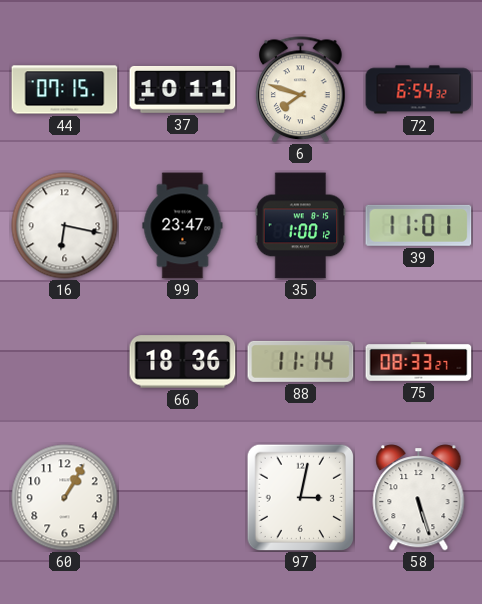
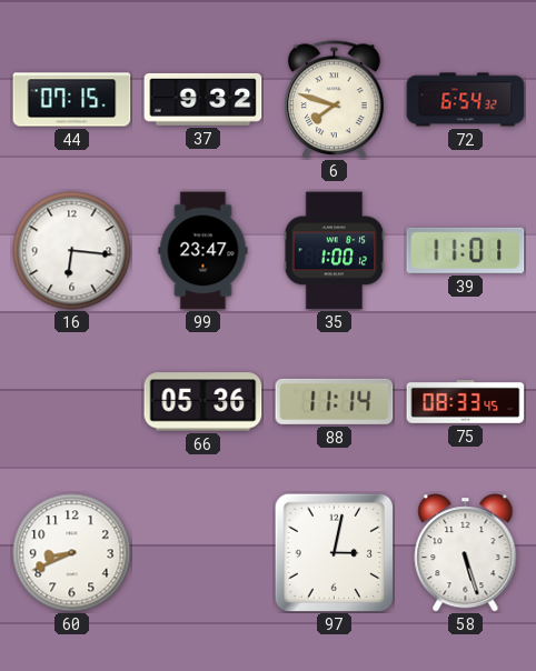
37: 10:11 -> 9:32
16: 6:17 -> 6:16
66: 18:36 -> 05:36
75: 08:33:27 -> 08:33:45
60: 1:05 -> 8:41
